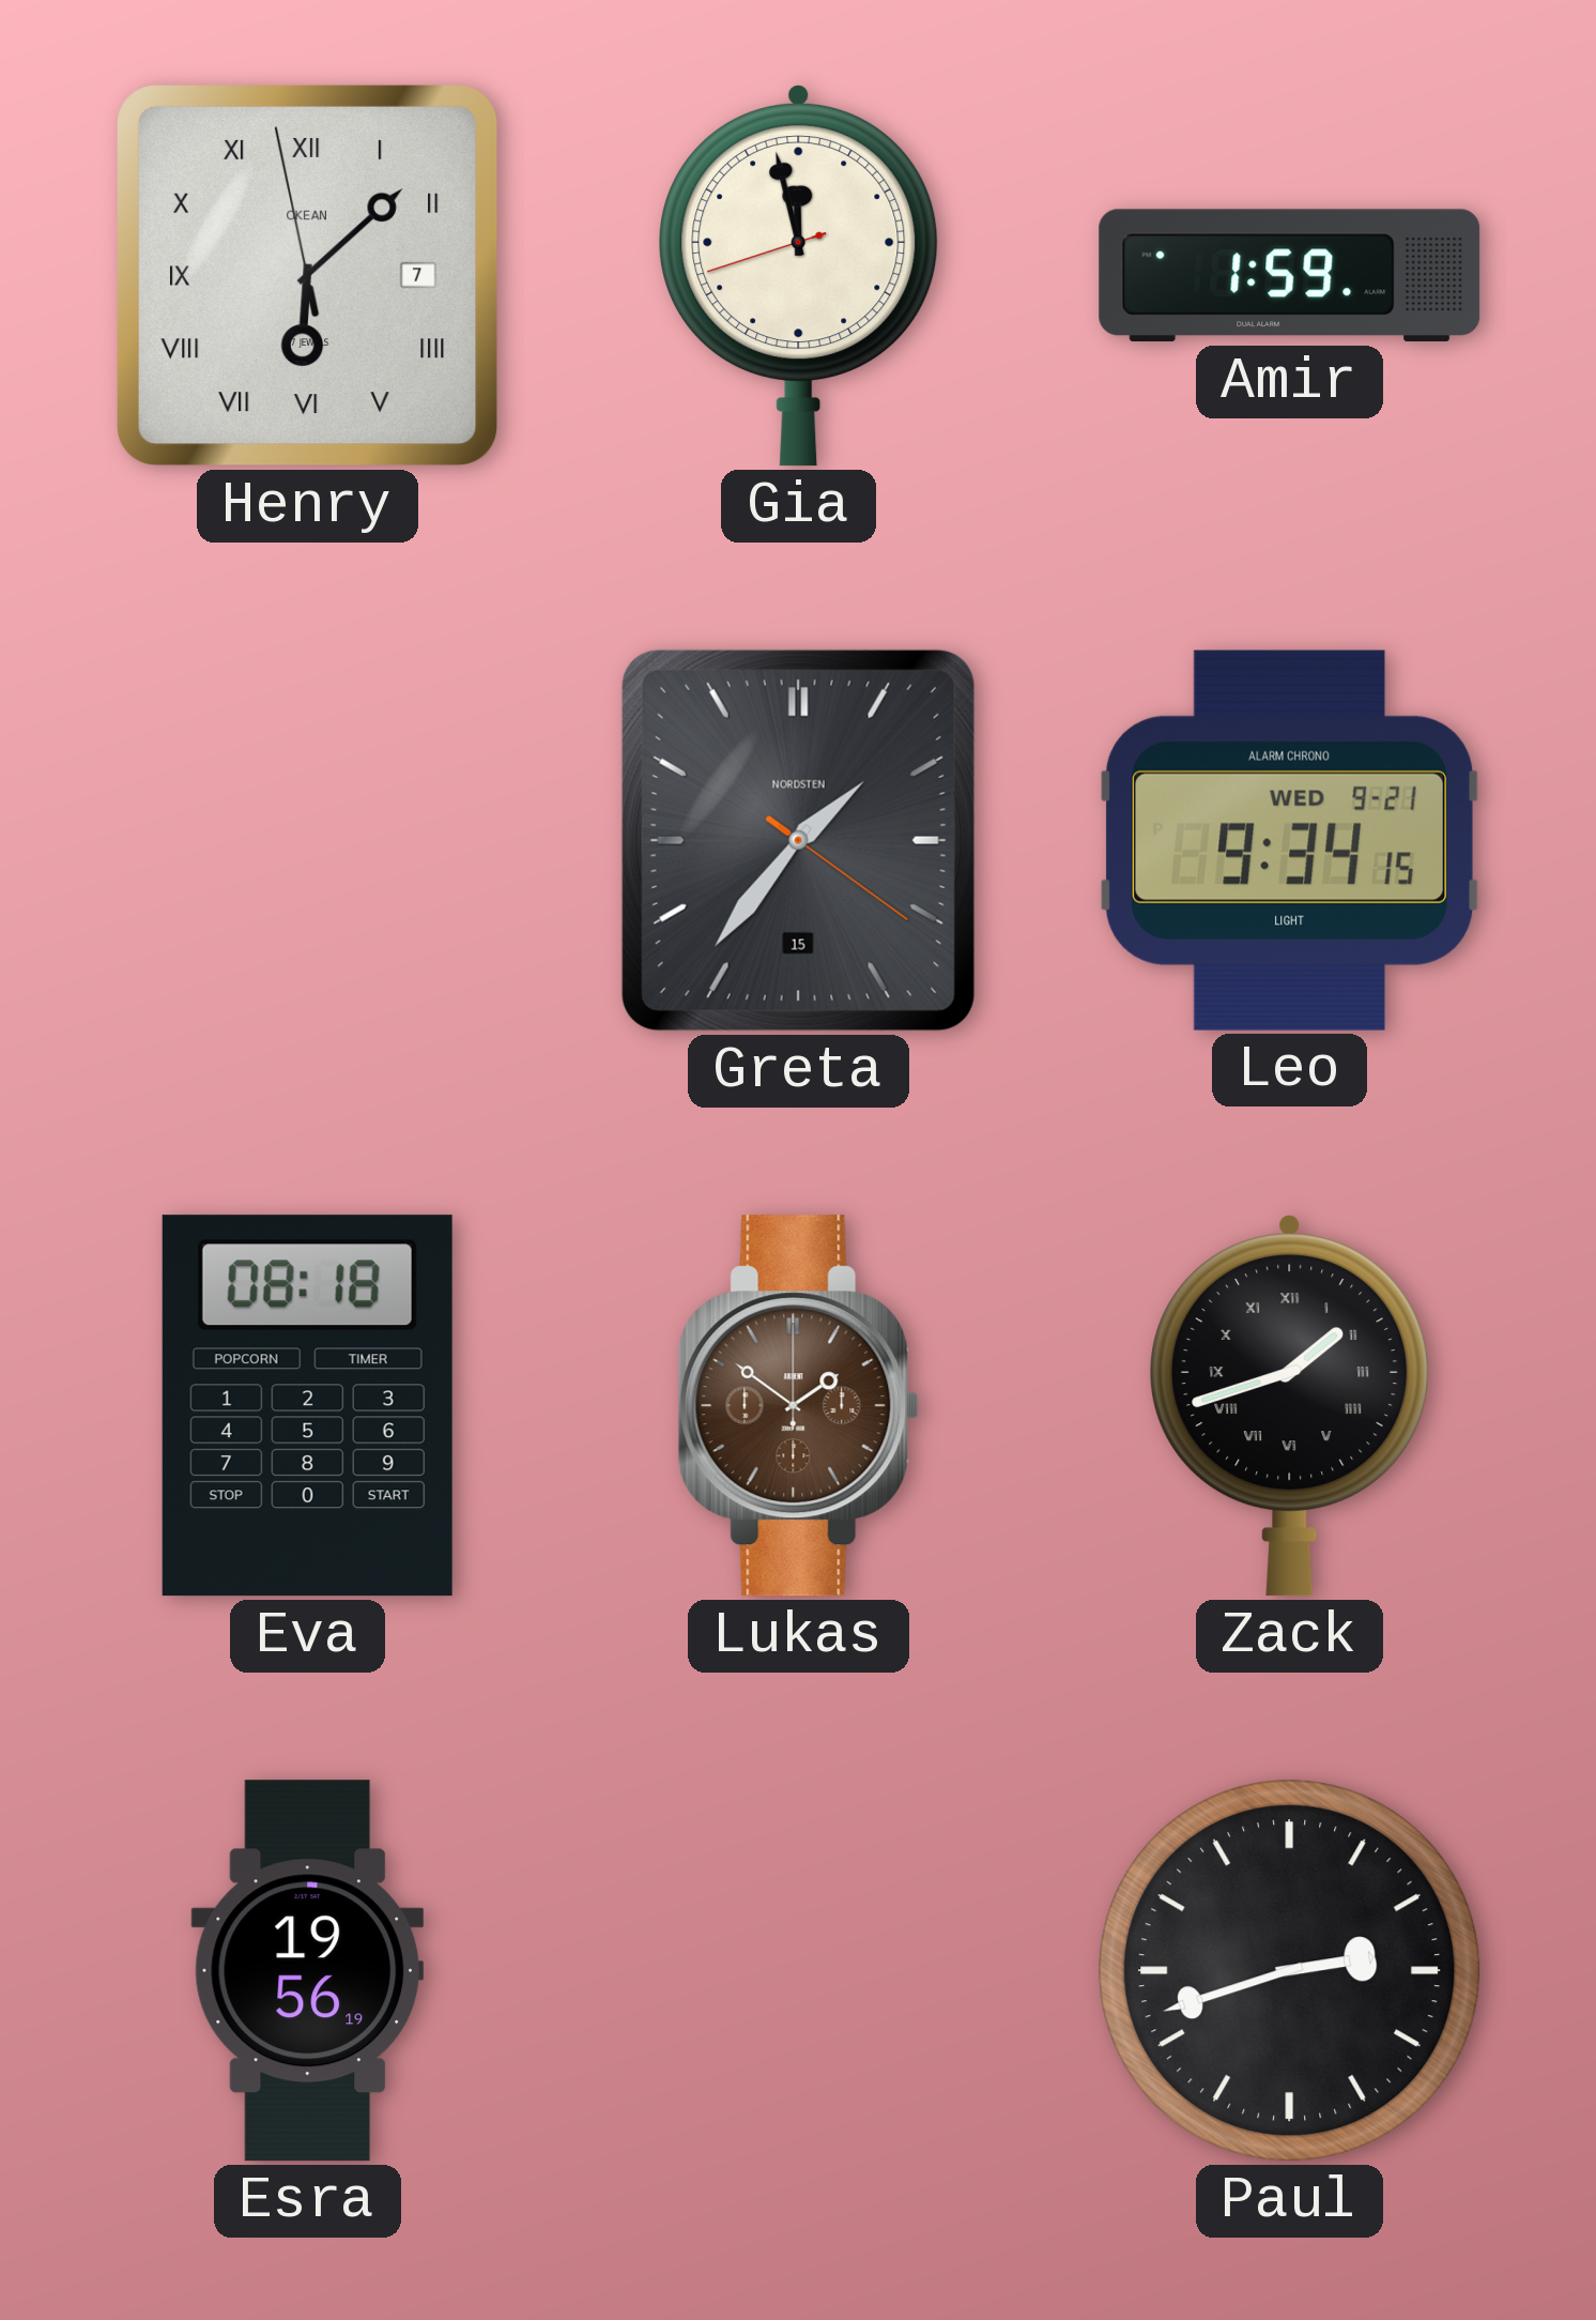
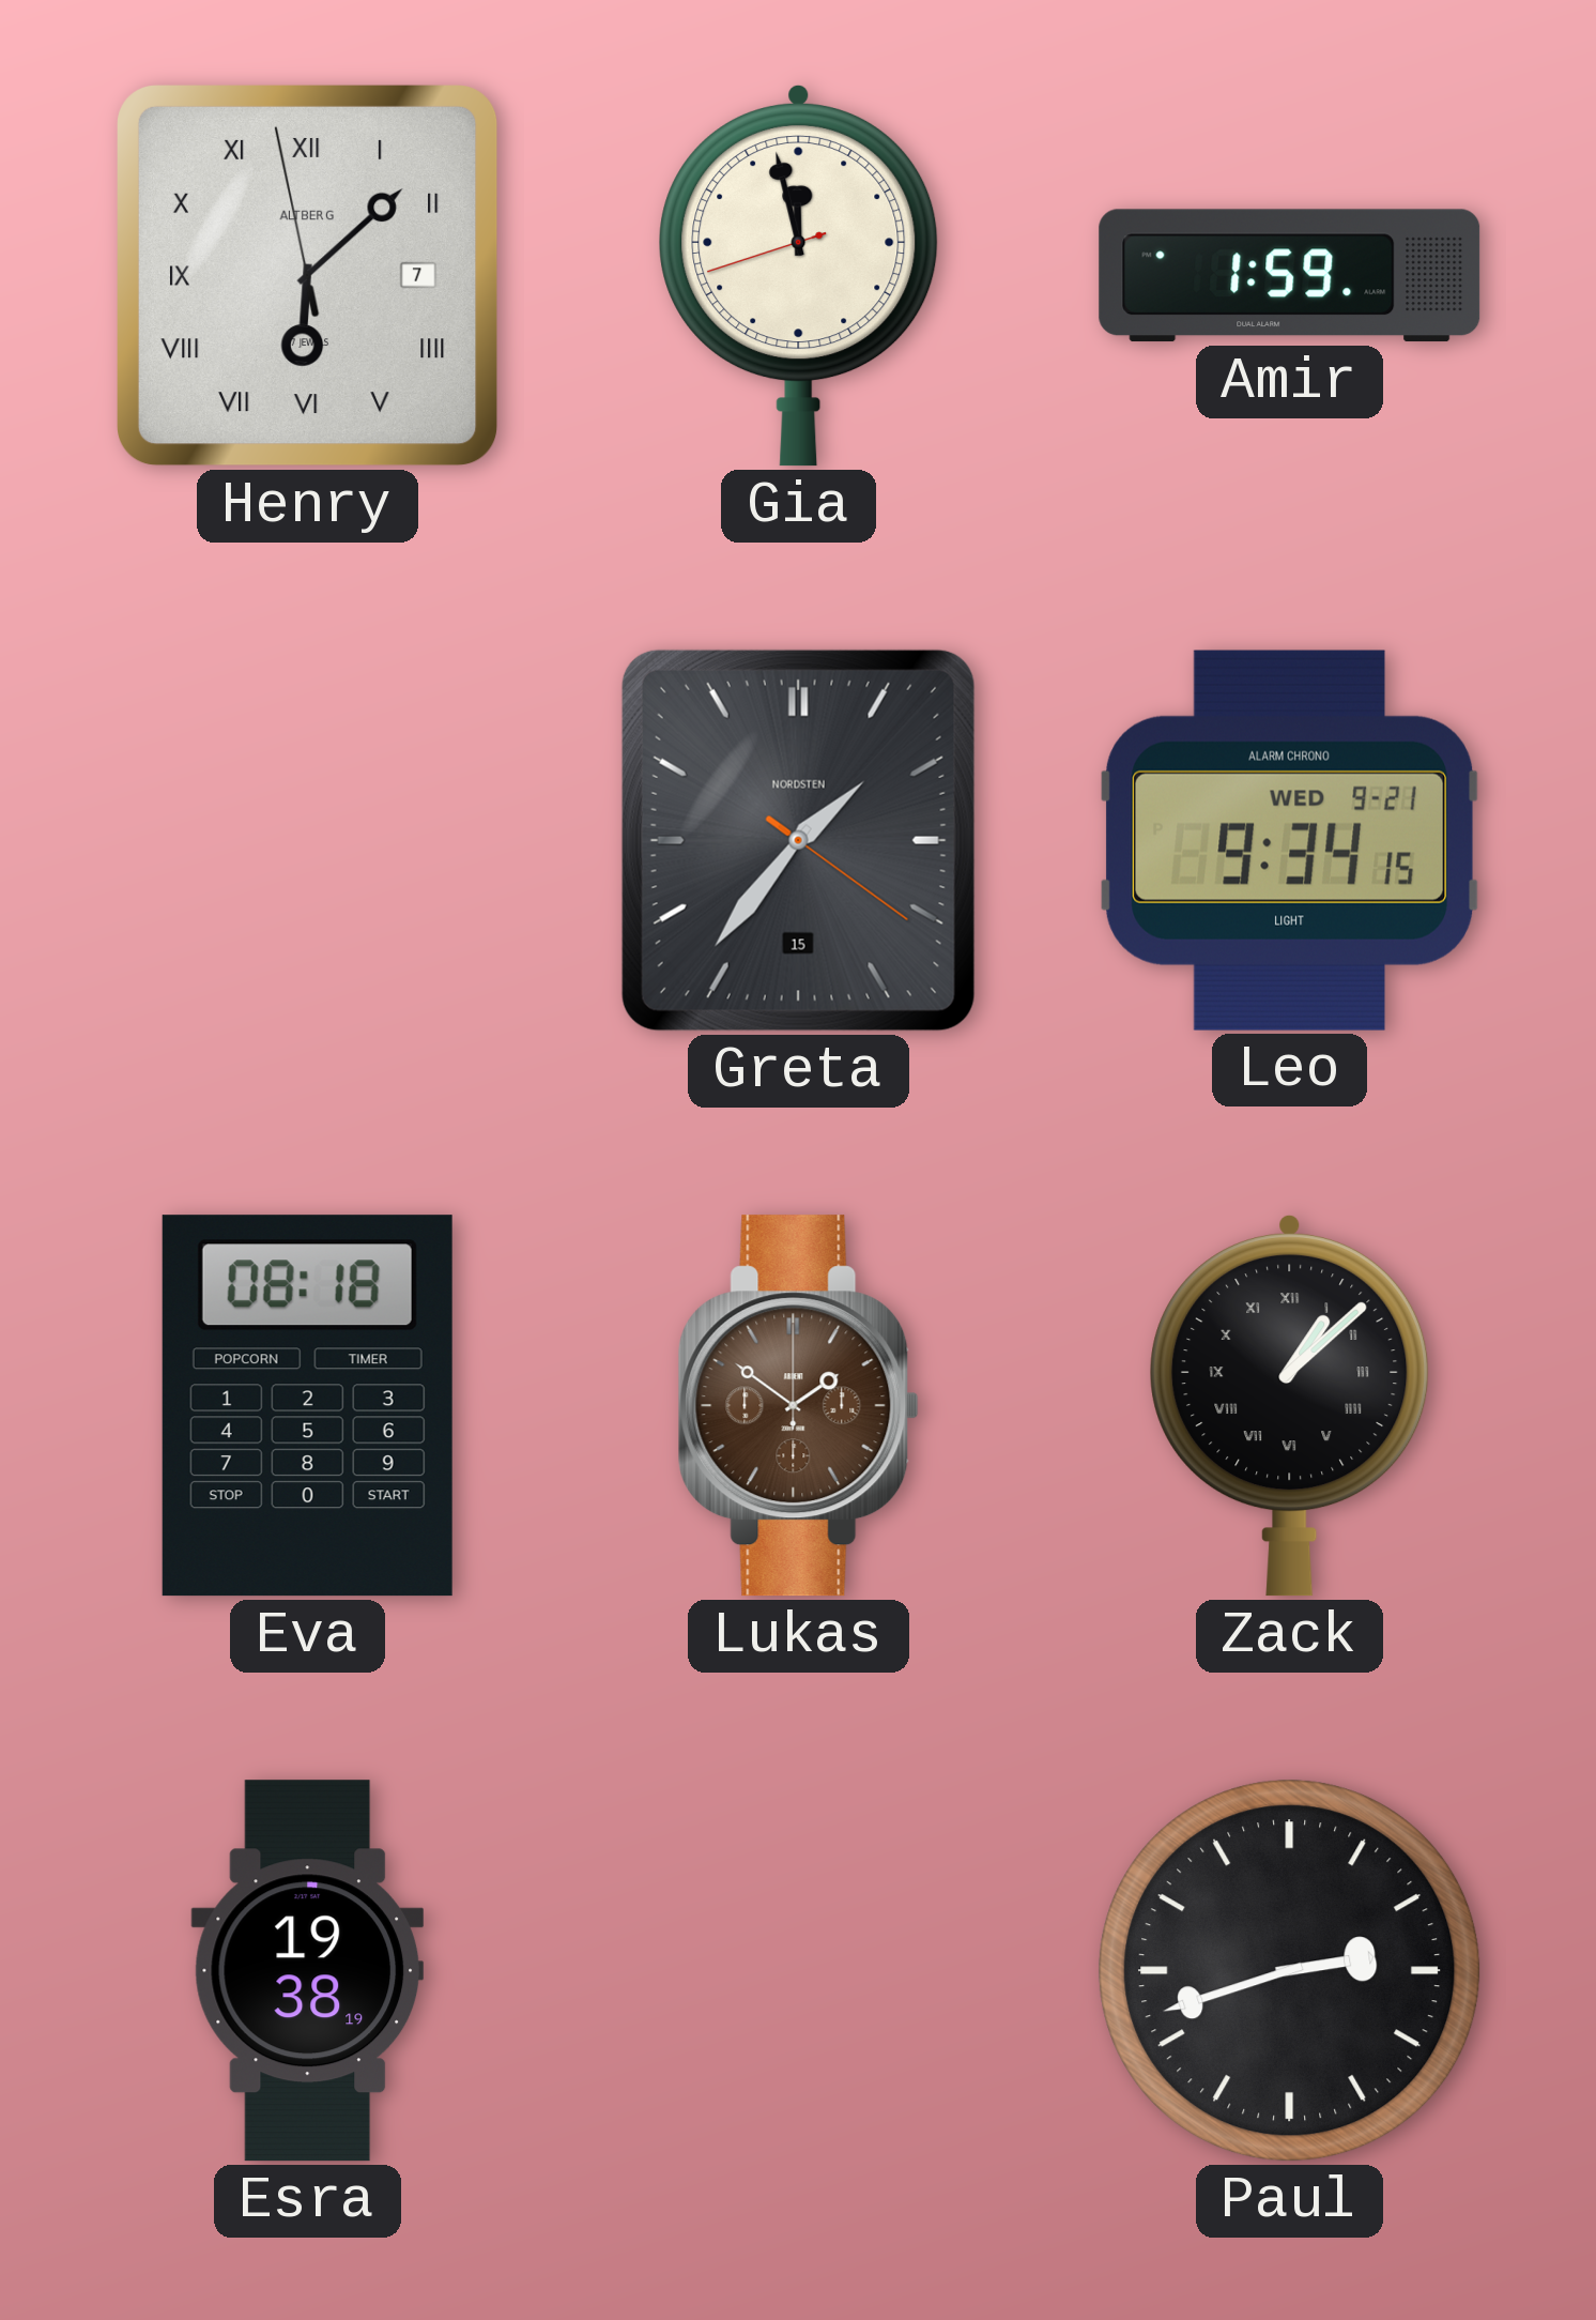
Henry brand: OKEAN -> ALTBERG
Zack: 1:42 -> 1:08
Esra: 19:56 -> 19:38
